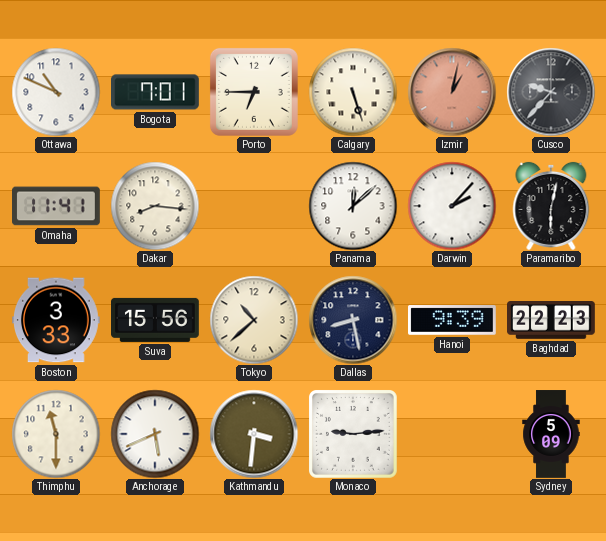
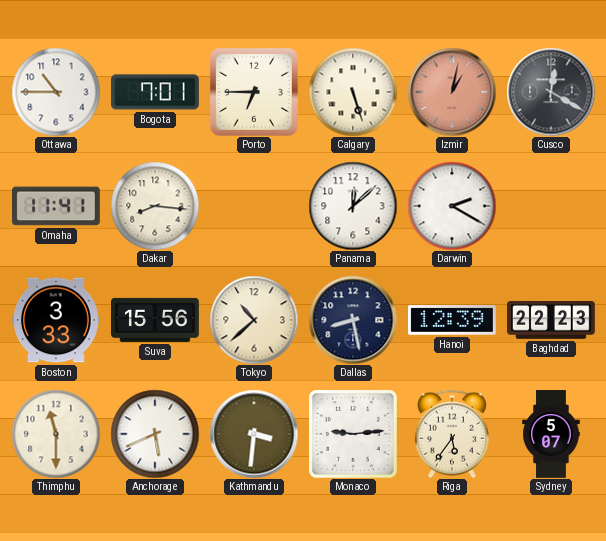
Ottawa: 10:49 -> 10:45
Cusco: 9:37 -> 12:20
Darwin: 2:07 -> 2:20
Paramaribo: 6:02 -> none
Hanoi: 9:39 -> 12:39
Riga: none -> 5:36
Sydney: 5:09 -> 5:07
